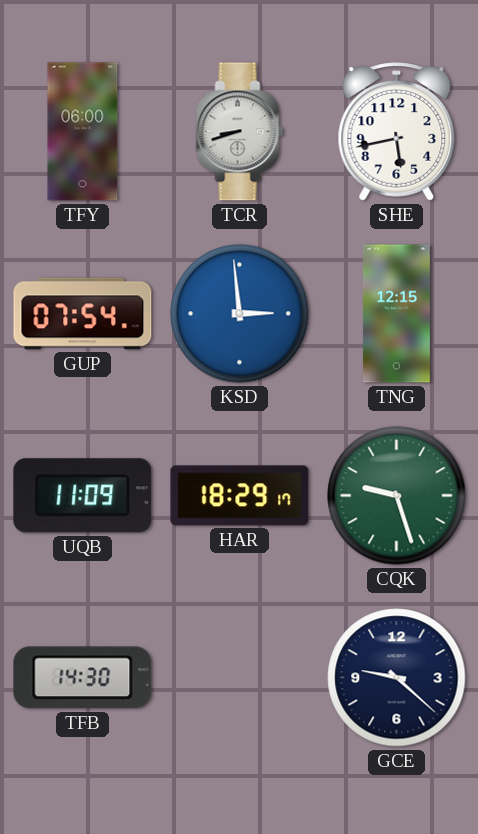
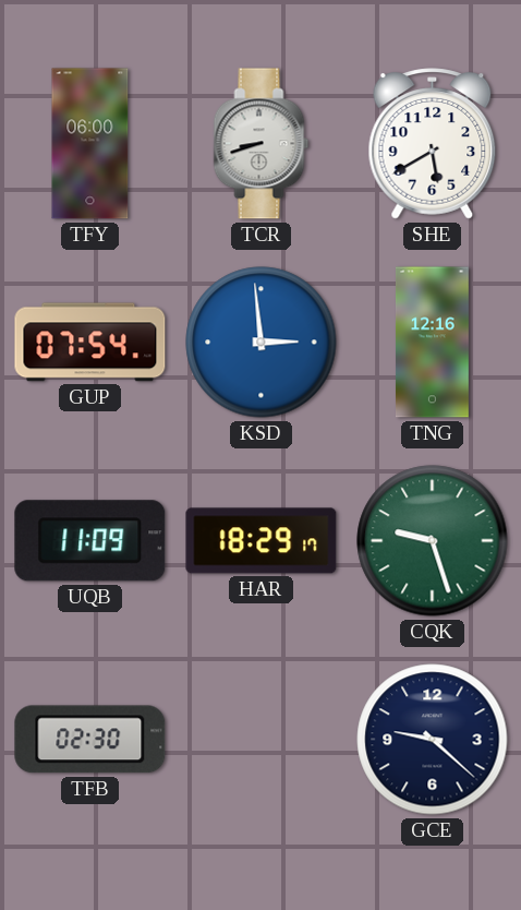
SHE: 5:43 -> 5:40
TNG: 12:15 -> 12:16
TFB: 14:30 -> 02:30
